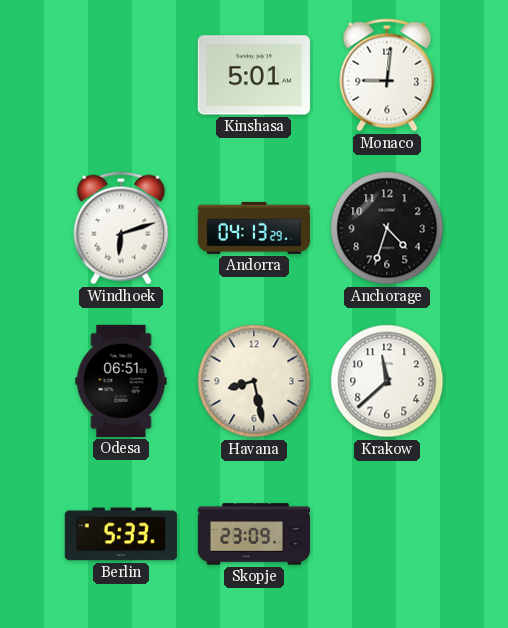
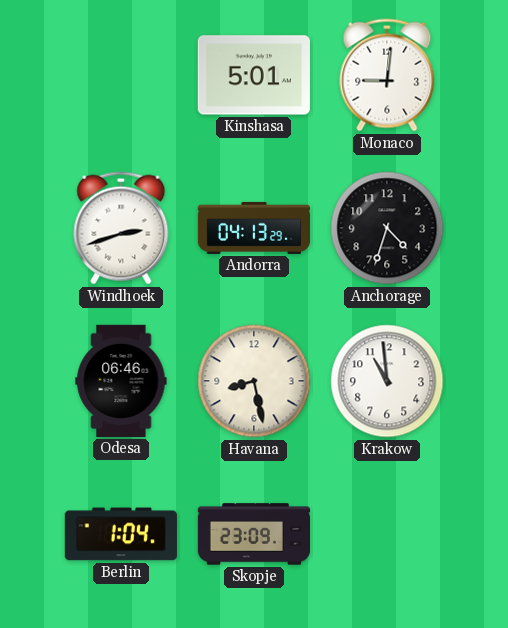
Windhoek: 6:12 -> 2:42
Odesa: 06:51 -> 06:46
Krakow: 11:38 -> 10:59
Berlin: 5:33 -> 1:04
